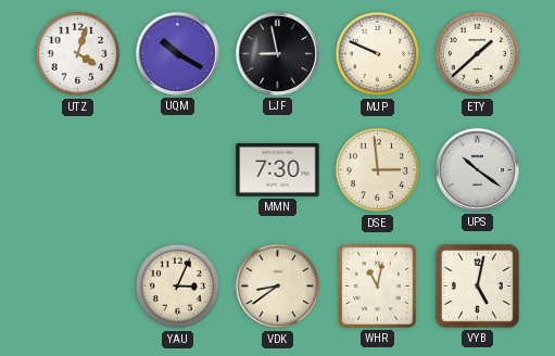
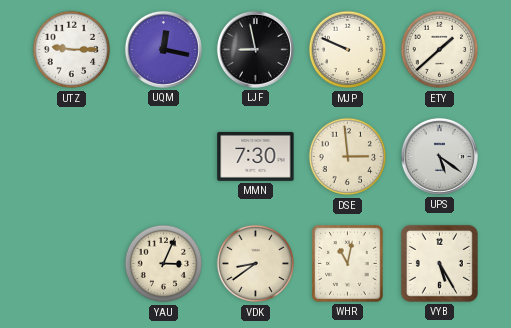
UTZ: 4:03 -> 9:15
UQM: 10:20 -> 12:17
UPS: 10:21 -> 5:21
VYB: 5:02 -> 5:25
